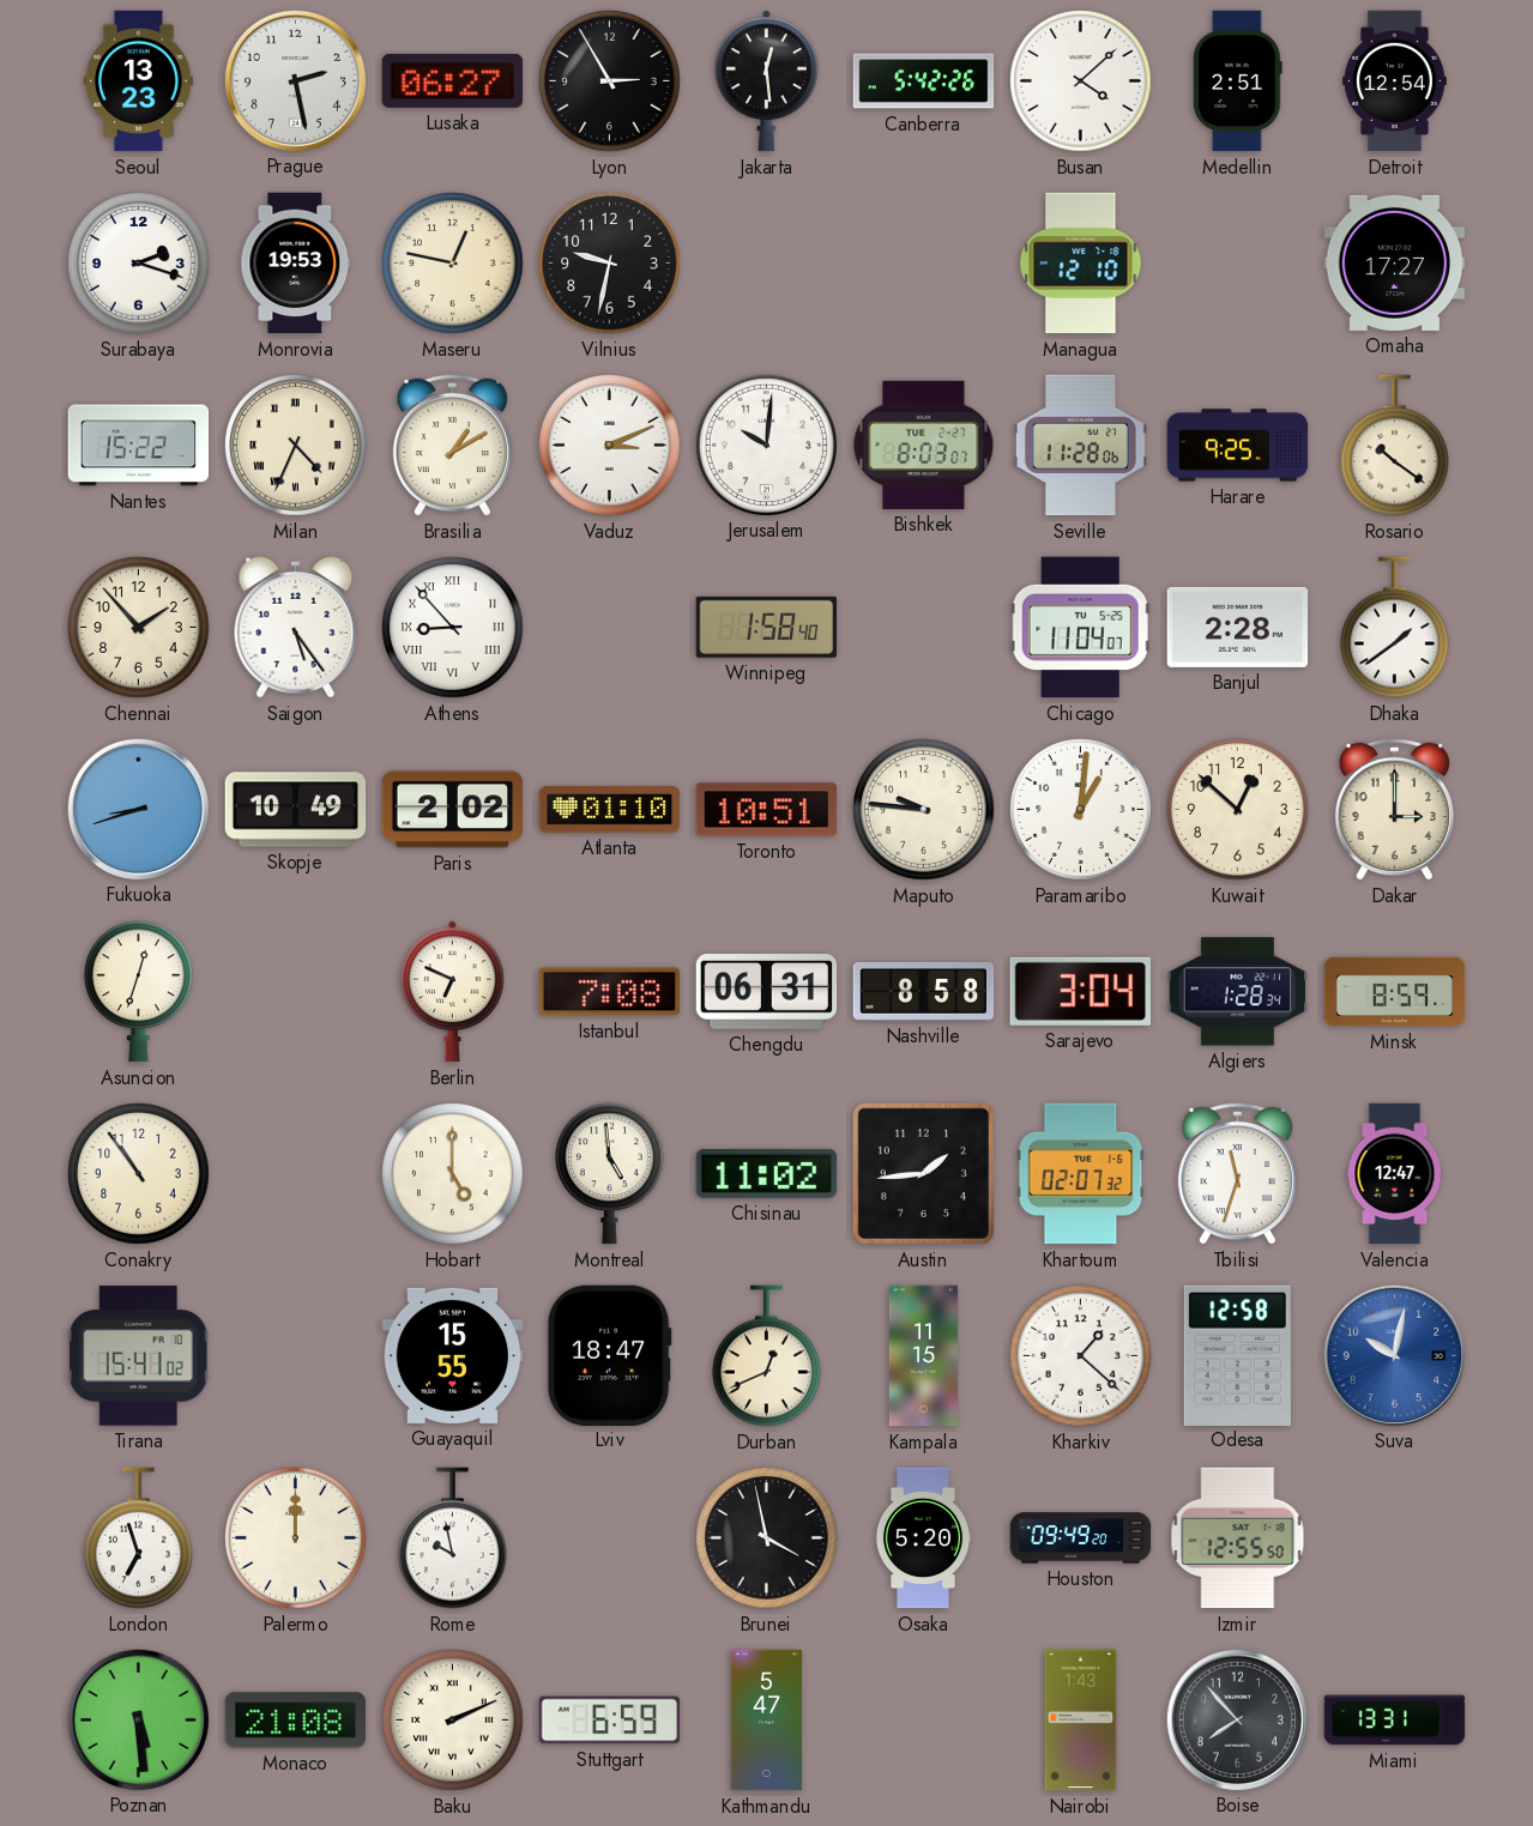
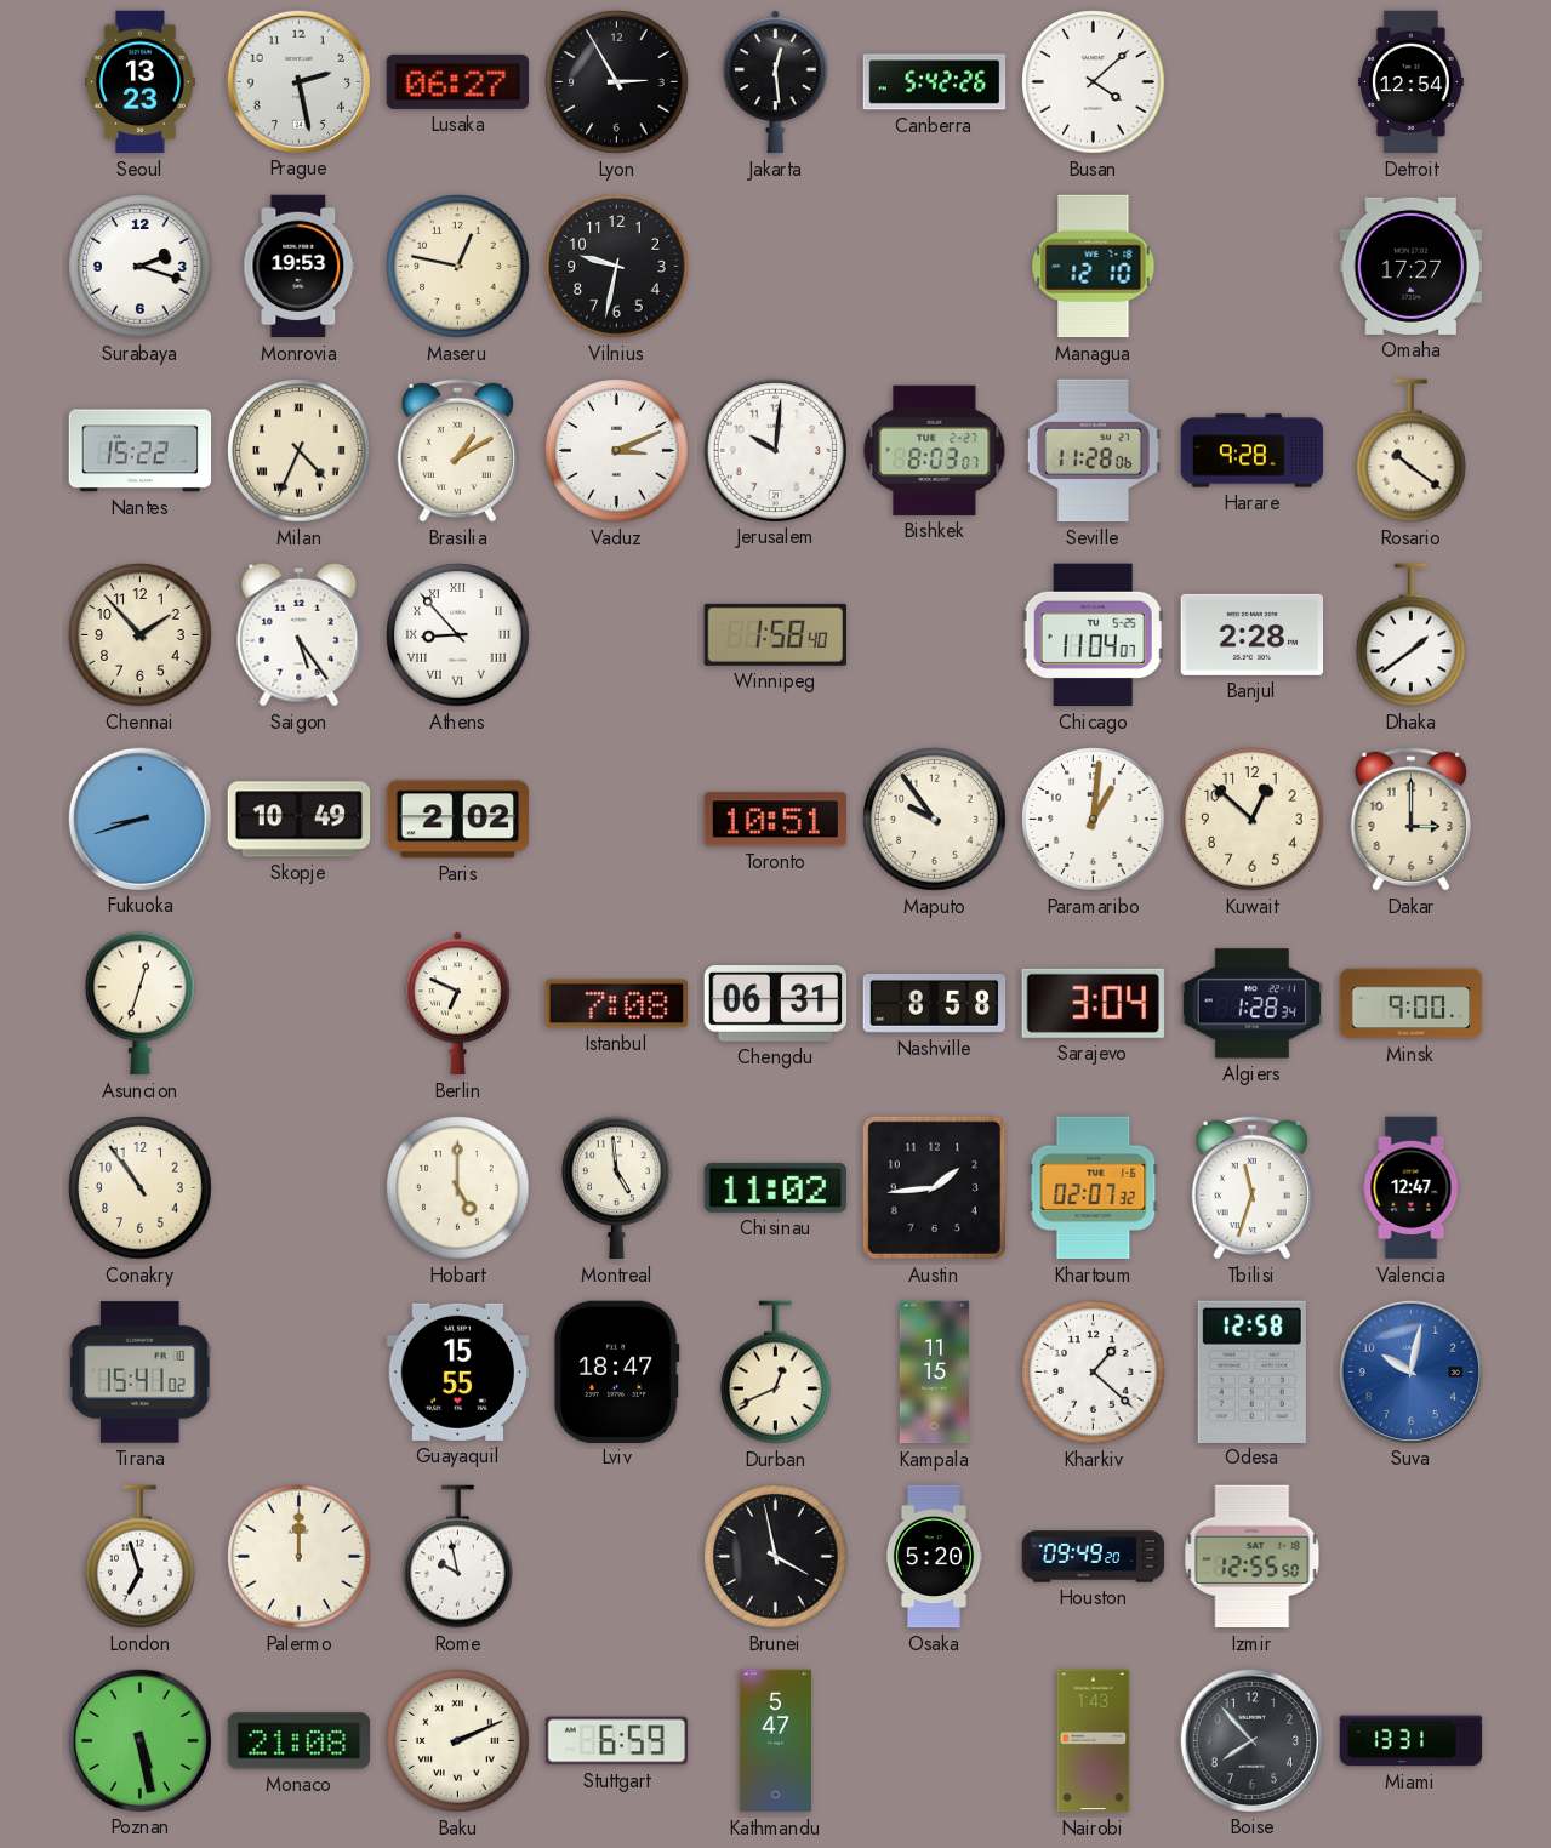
Medellin: 2:51 -> none
Harare: 9:25 -> 9:28
Atlanta: 01:10 -> none
Maputo: 9:46 -> 9:54
Minsk: 8:59 -> 9:00
Poznan: 5:29 -> 5:28
